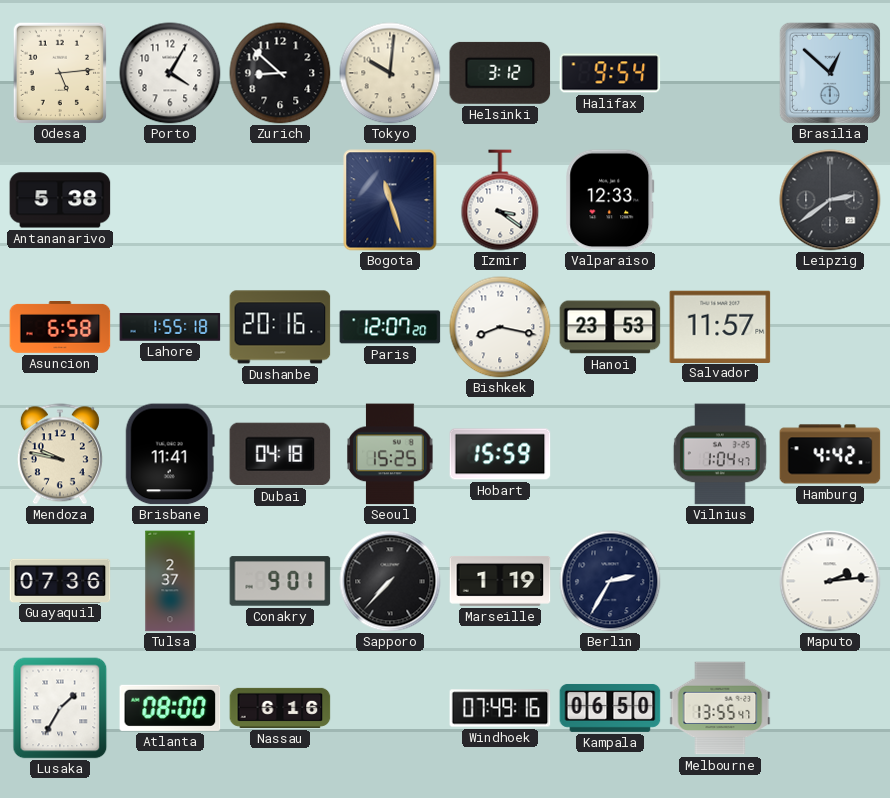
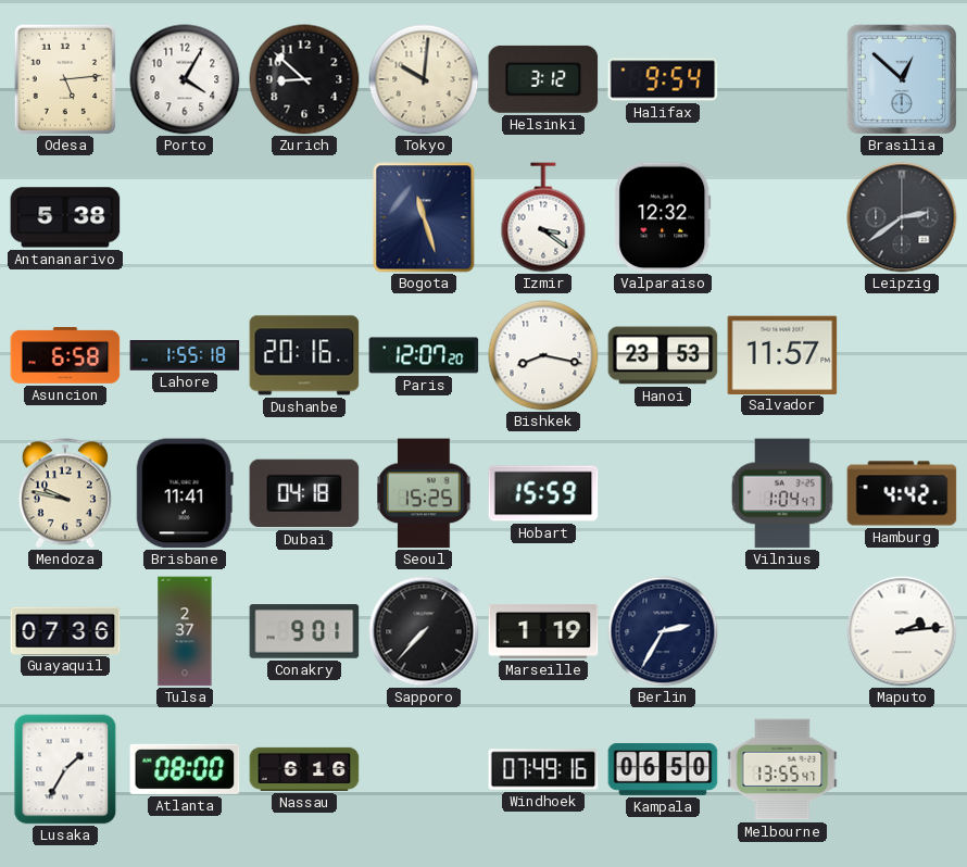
Valparaiso: 12:33 -> 12:32
